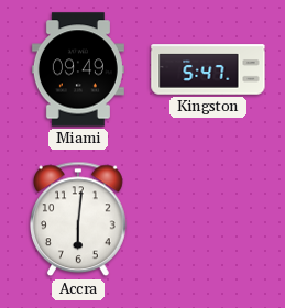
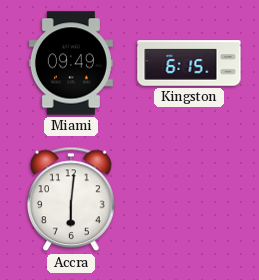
Kingston: 5:47 -> 6:15
